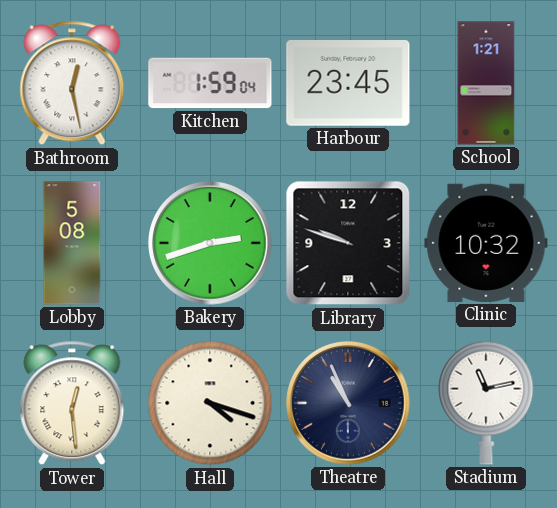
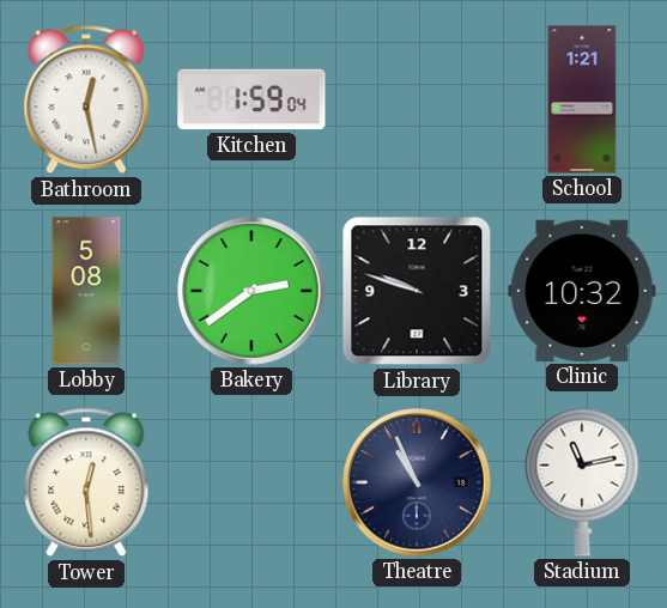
Harbour: 23:45 -> none
Bakery: 2:42 -> 2:39
Hall: 4:18 -> none
